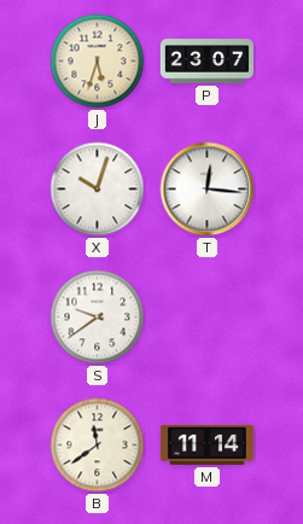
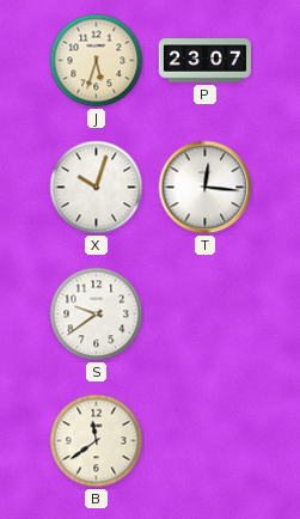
M: 11:14 -> none
